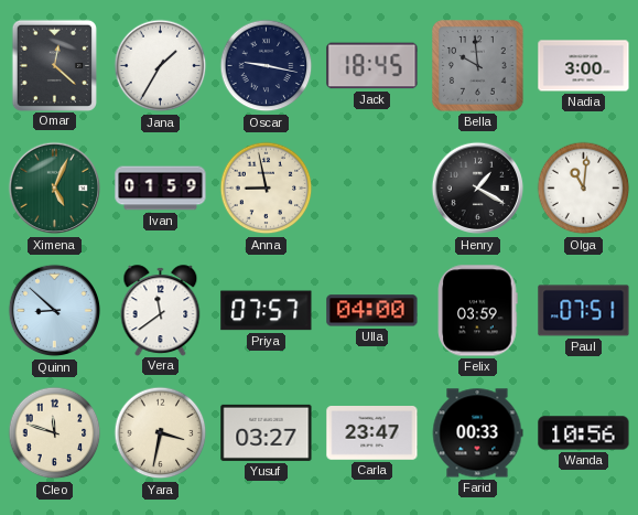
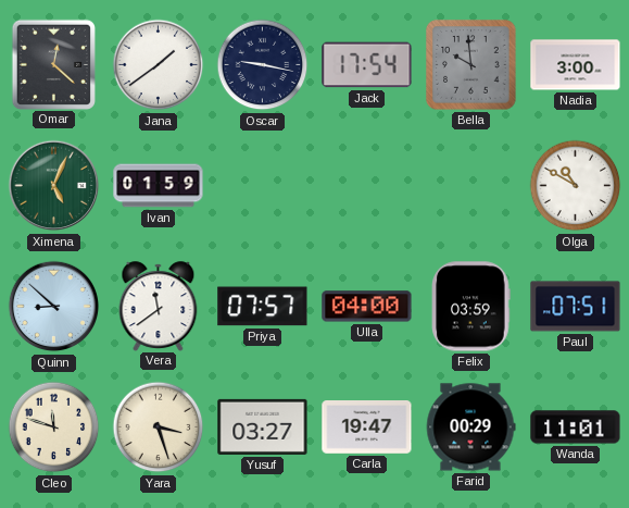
Jana: 1:35 -> 1:39
Jack: 18:45 -> 17:54
Anna: 8:58 -> none
Henry: 1:20 -> none
Olga: 11:01 -> 10:50
Yara: 3:32 -> 3:27
Carla: 23:47 -> 19:47
Farid: 00:33 -> 00:29
Wanda: 10:56 -> 11:01
